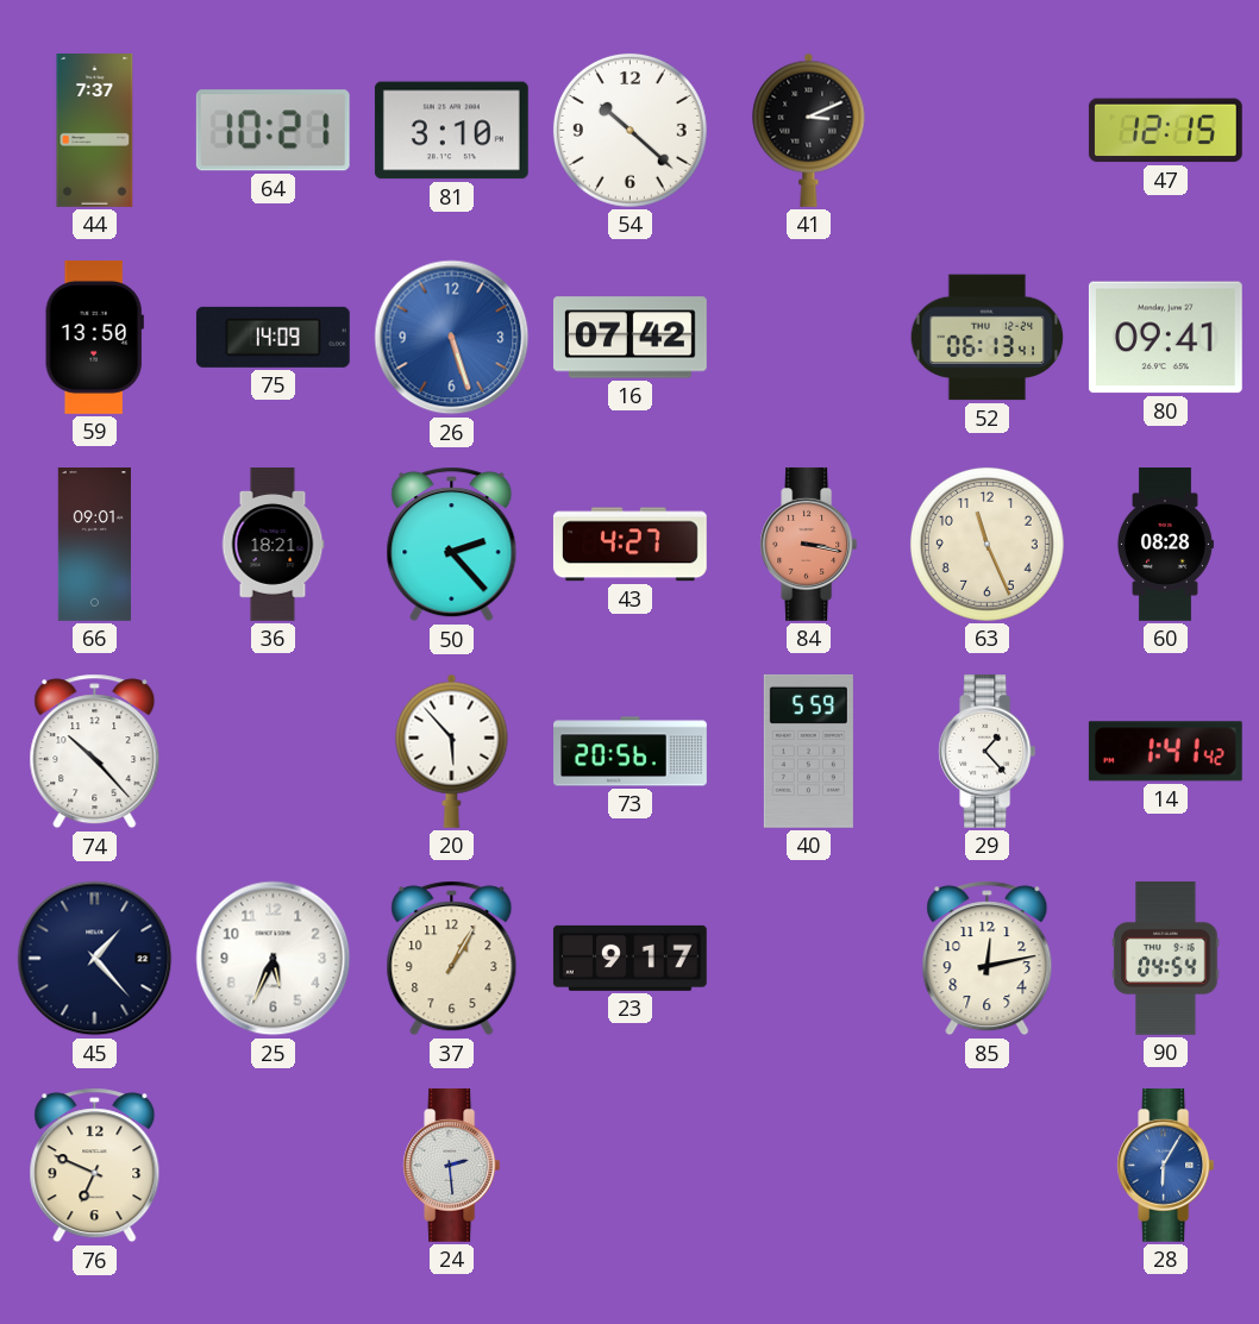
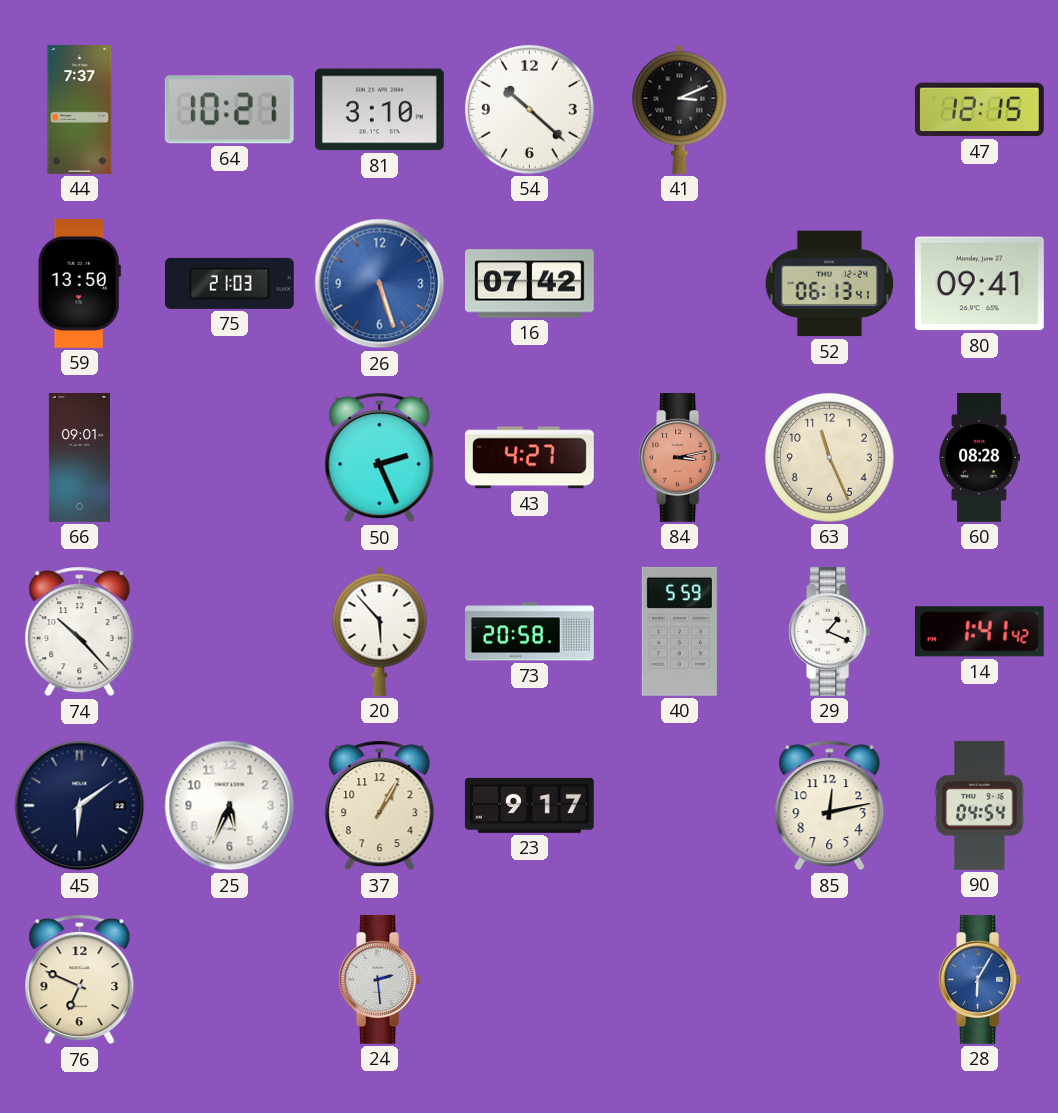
75: 14:09 -> 21:03
36: 18:21 -> none
50: 2:23 -> 2:26
84: 3:17 -> 3:13
73: 20:56 -> 20:58
29: 1:23 -> 1:19
45: 1:23 -> 6:09
